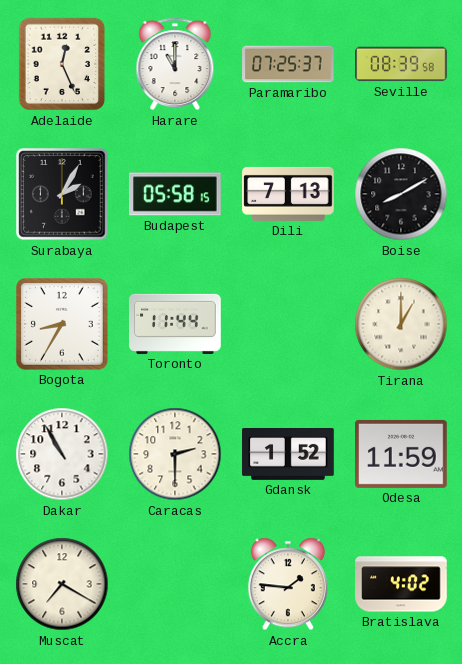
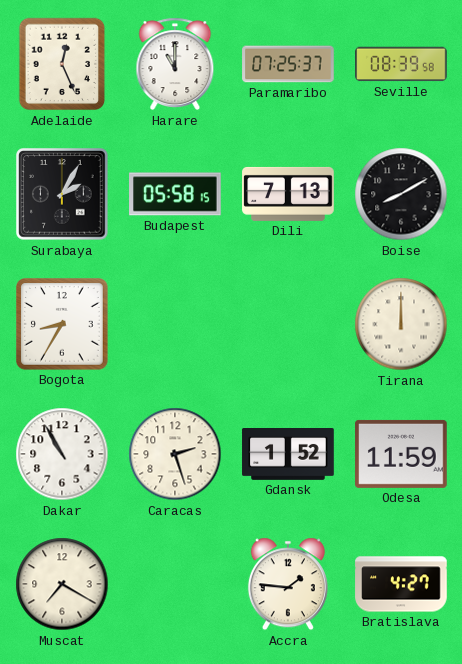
Toronto: 11:44 -> none
Tirana: 1:00 -> 12:00
Caracas: 2:30 -> 2:27
Bratislava: 4:02 -> 4:27
